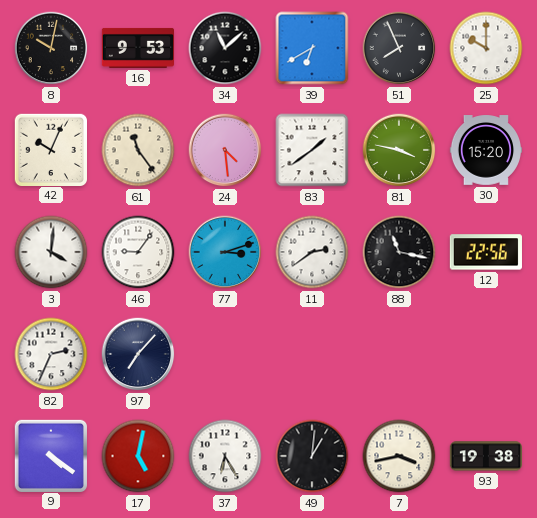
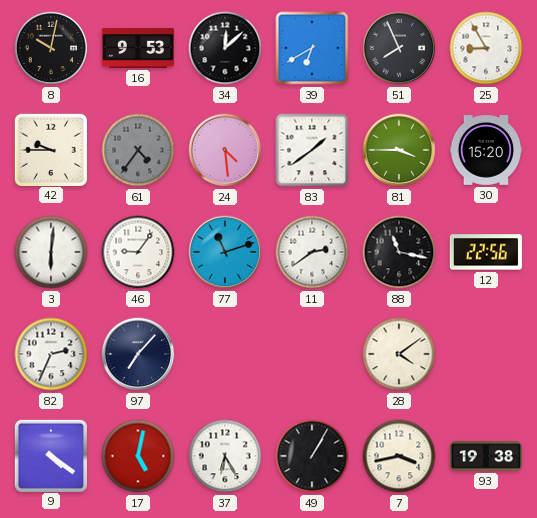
34: 11:08 -> 12:08
25: 10:00 -> 8:55
42: 10:04 -> 9:45
61: 11:24 -> 4:36
61 dial: cream -> grey
81: 3:47 -> 3:45
3: 4:01 -> 6:01
77: 3:12 -> 11:12
28: none -> 4:09
49: 1:01 -> 1:05
